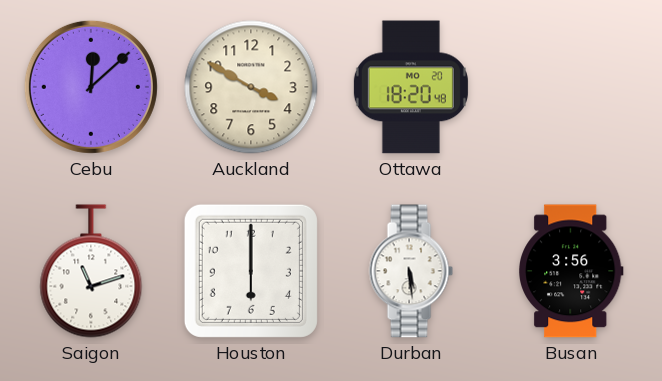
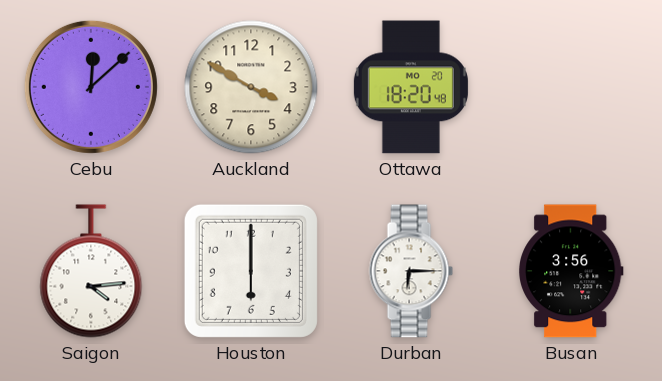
Saigon: 11:12 -> 4:14
Durban: 5:29 -> 6:15
